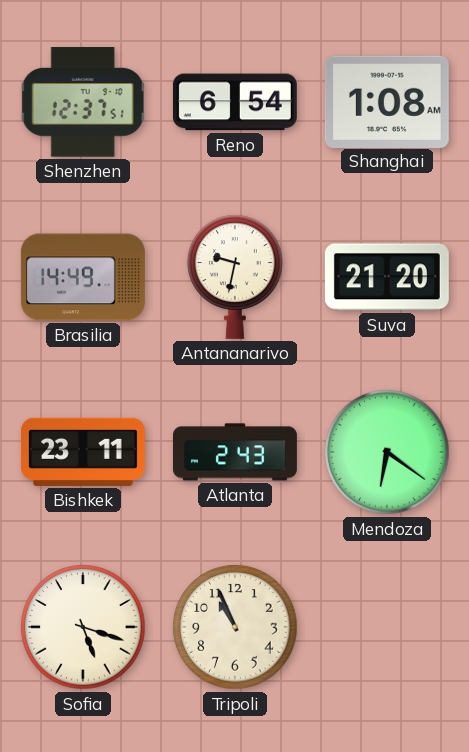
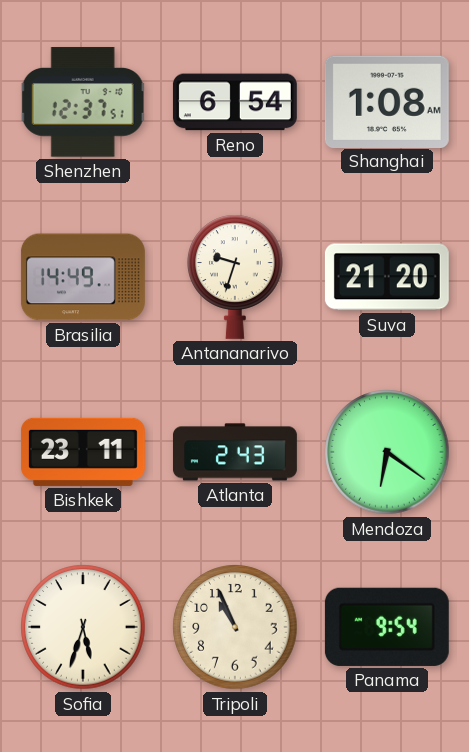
Antananarivo: 9:32 -> 9:33
Sofia: 5:18 -> 5:33
Panama: none -> 9:54
